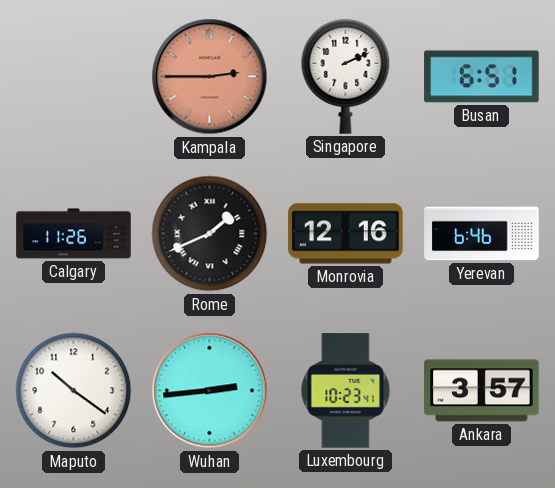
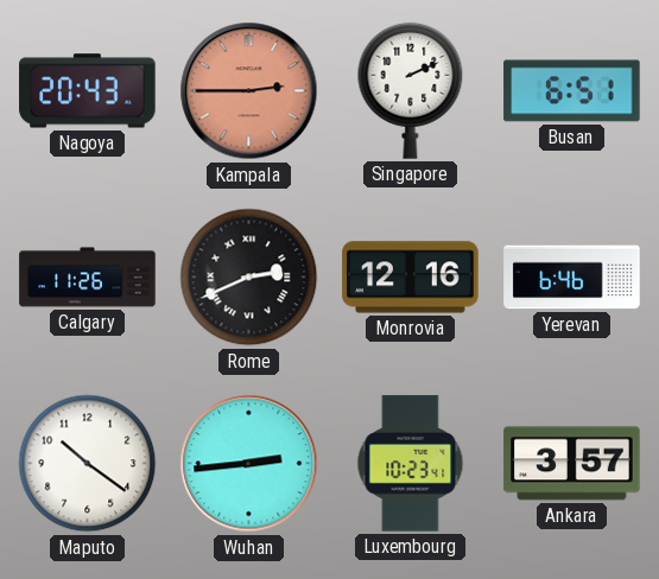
Nagoya: none -> 20:43
Rome: 1:41 -> 2:41
